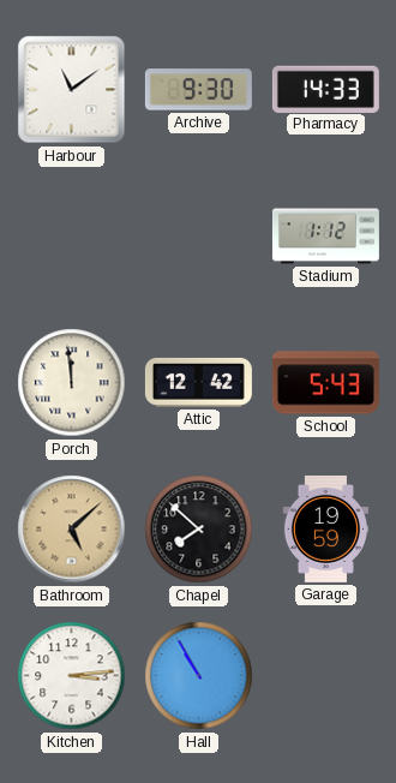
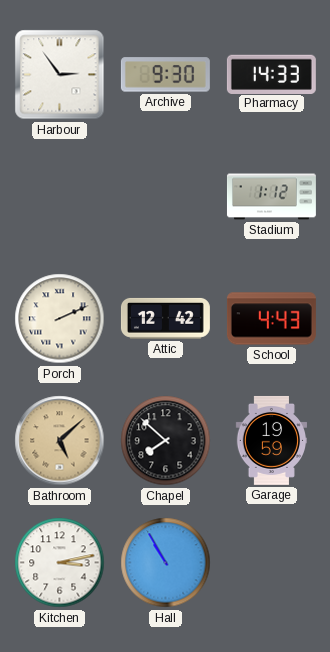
Harbour: 11:09 -> 2:54
Porch: 11:59 -> 2:11
School: 5:43 -> 4:43
Kitchen: 3:14 -> 3:13
